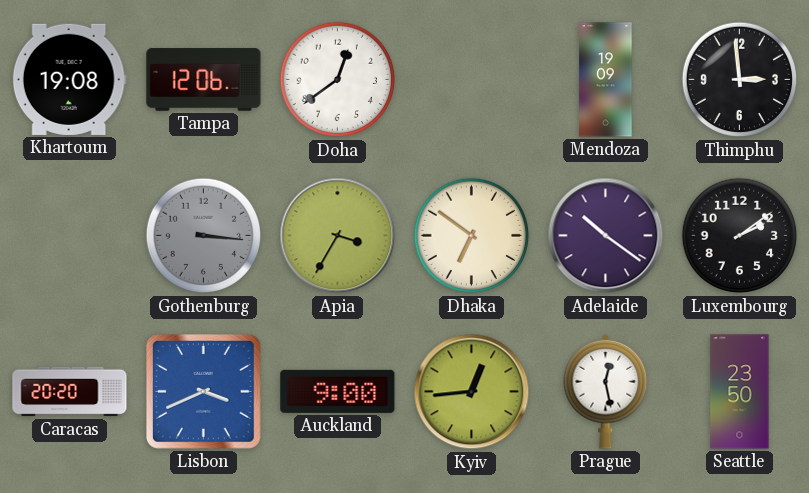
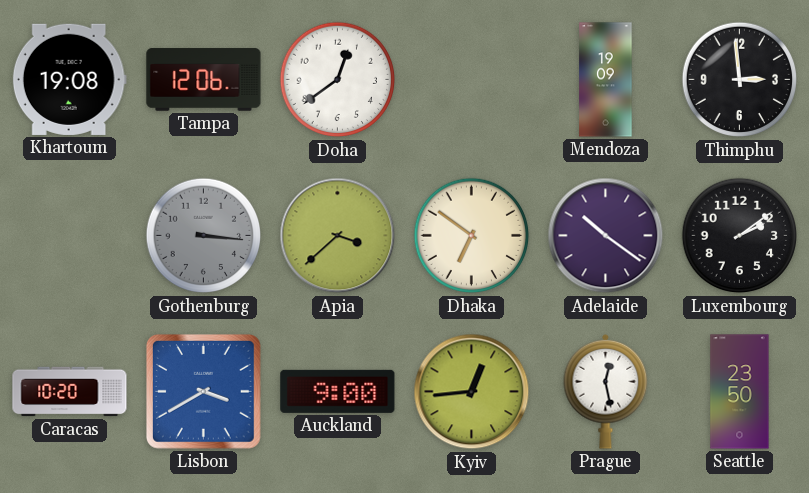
Apia: 3:35 -> 3:38
Caracas: 20:20 -> 10:20
Lisbon: 3:41 -> 3:40
